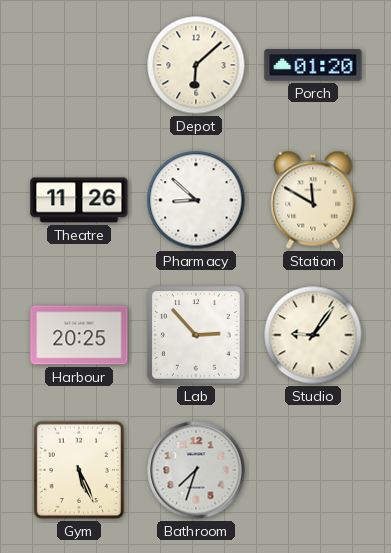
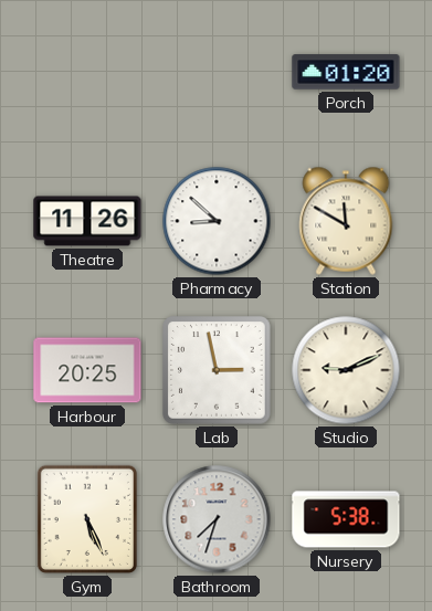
Depot: 6:08 -> none
Lab: 2:53 -> 2:58
Studio: 9:06 -> 9:11
Nursery: none -> 5:38
